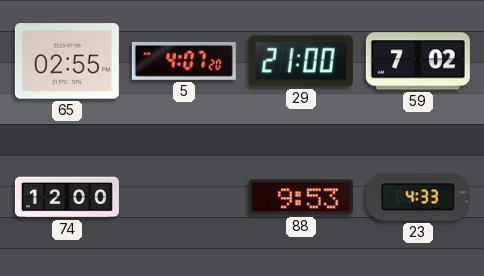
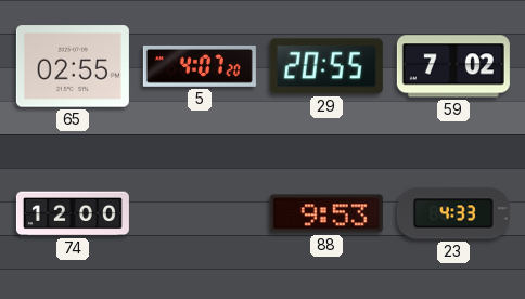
29: 21:00 -> 20:55
